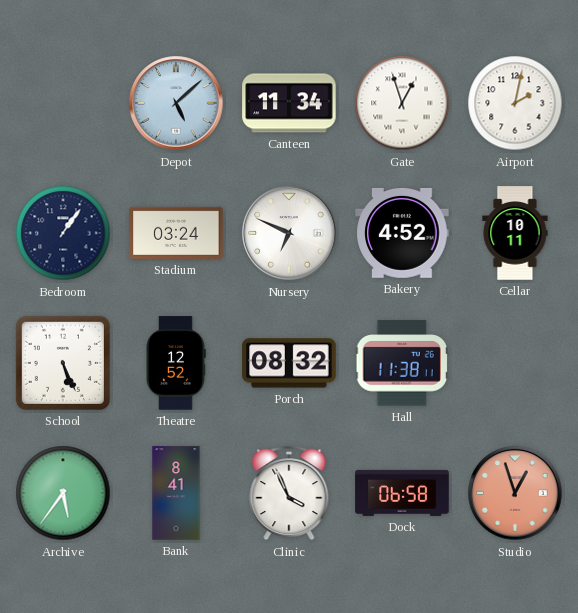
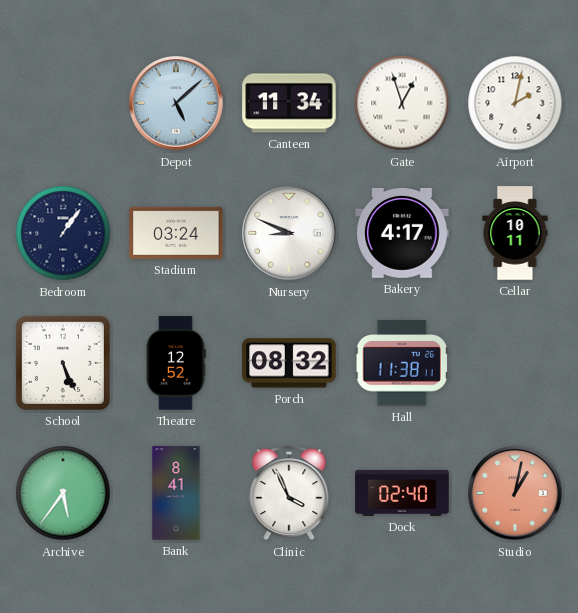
Nursery: 6:49 -> 8:49
Bakery: 4:52 -> 4:17
Dock: 06:58 -> 02:40
Studio: 12:57 -> 1:02
